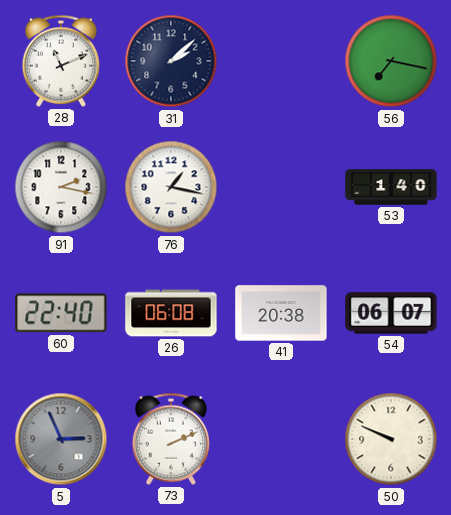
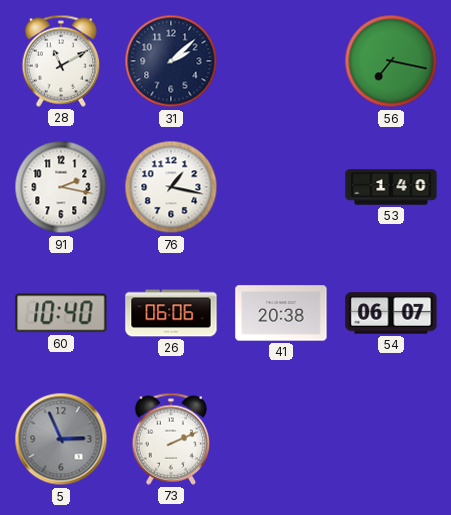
28: 11:11 -> 11:10
60: 22:40 -> 10:40
26: 06:08 -> 06:06
50: 9:49 -> none
